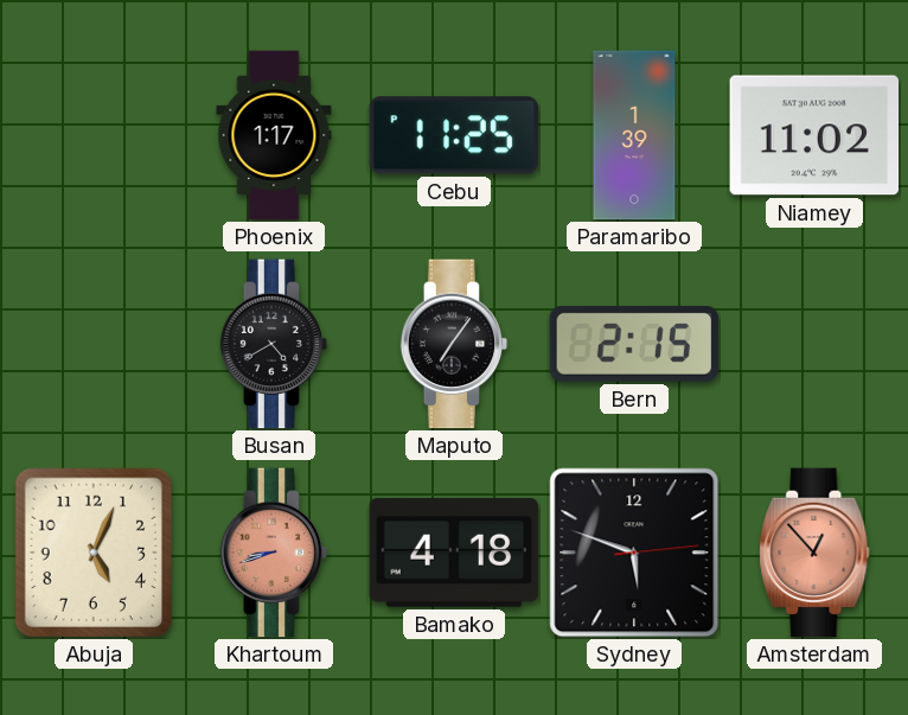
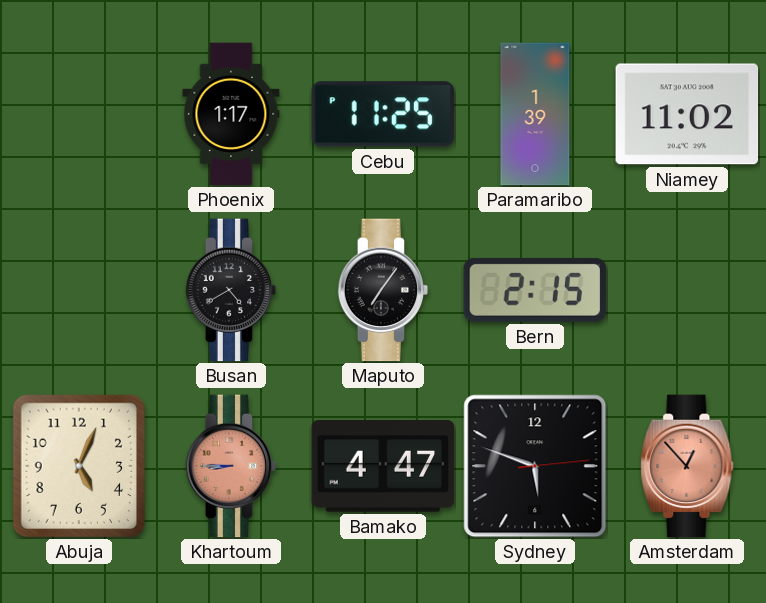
Khartoum: 8:42 -> 8:45
Bamako: 4:18 -> 4:47
